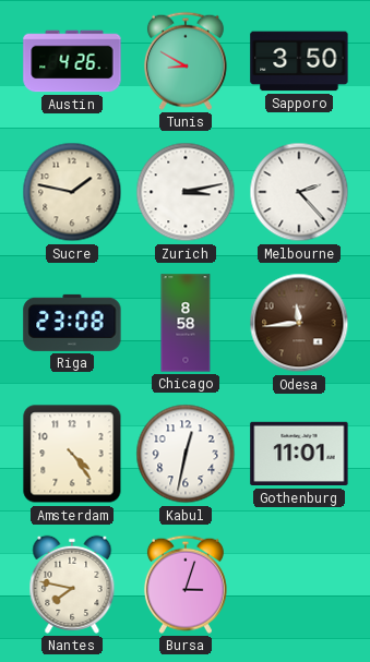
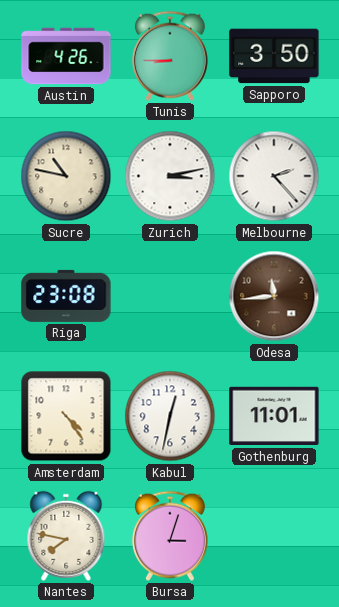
Tunis: 8:50 -> 8:45
Sucre: 1:47 -> 10:47
Chicago: 8:58 -> none
